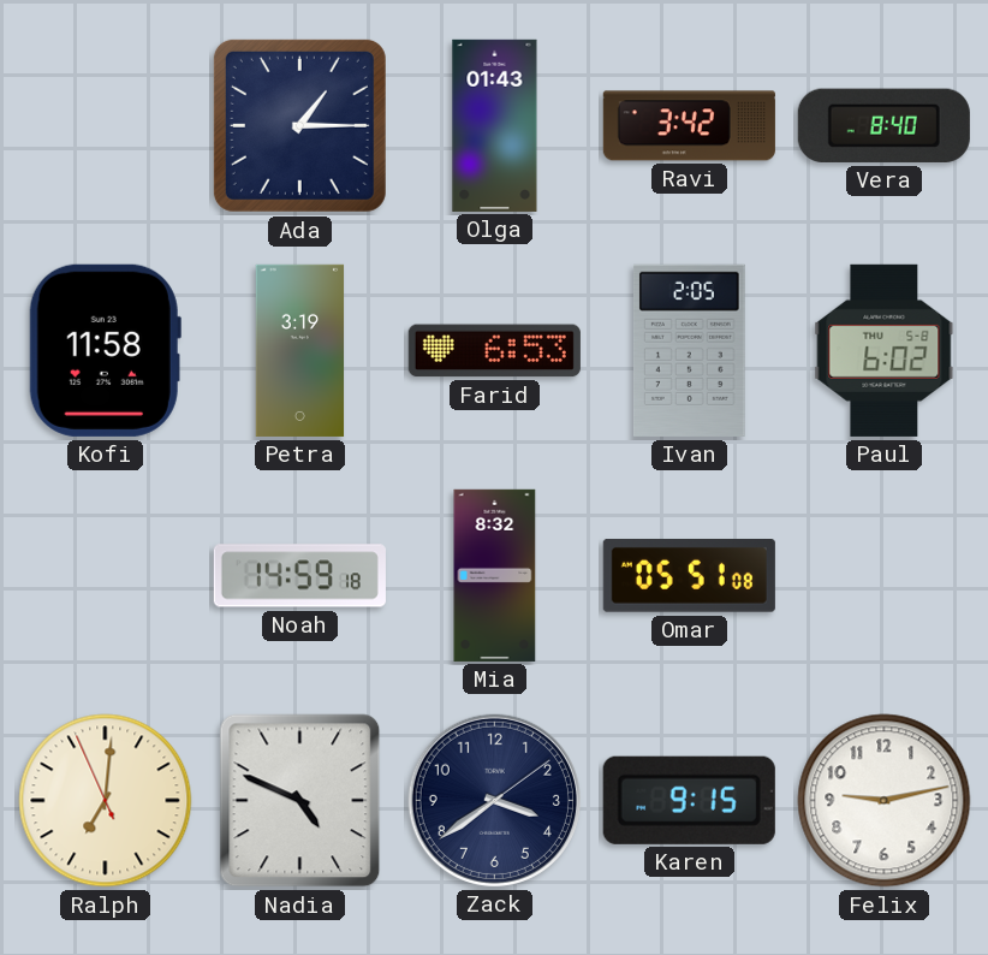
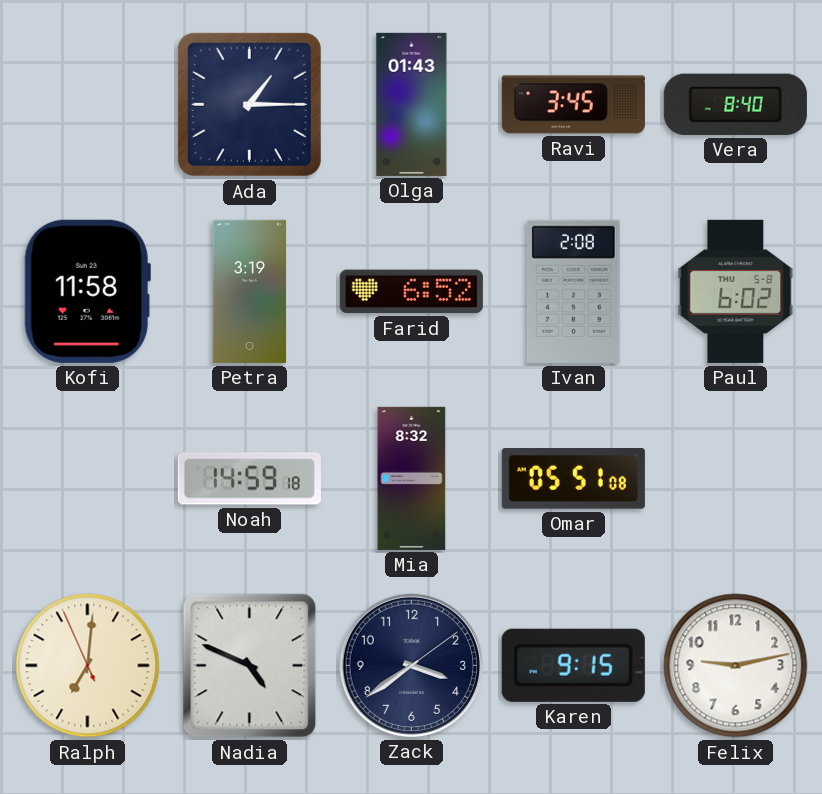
Ravi: 3:42 -> 3:45
Farid: 6:53 -> 6:52
Ivan: 2:05 -> 2:08
